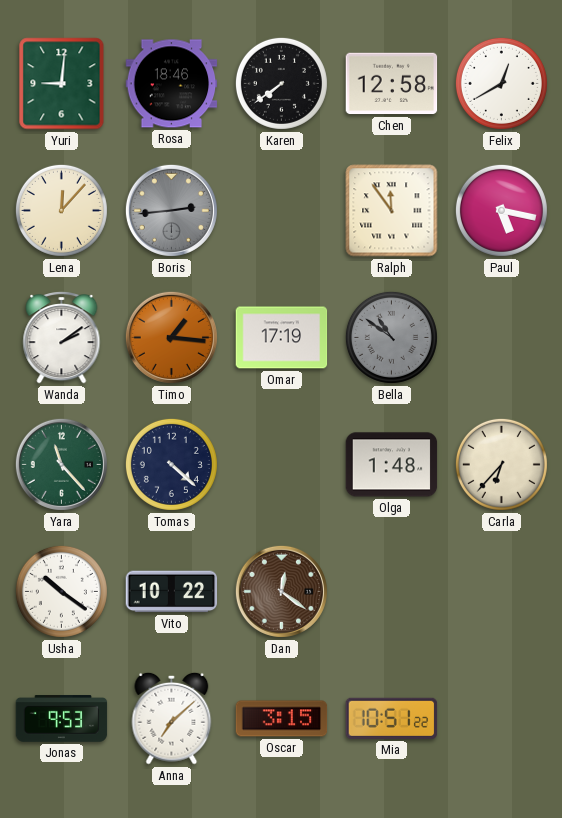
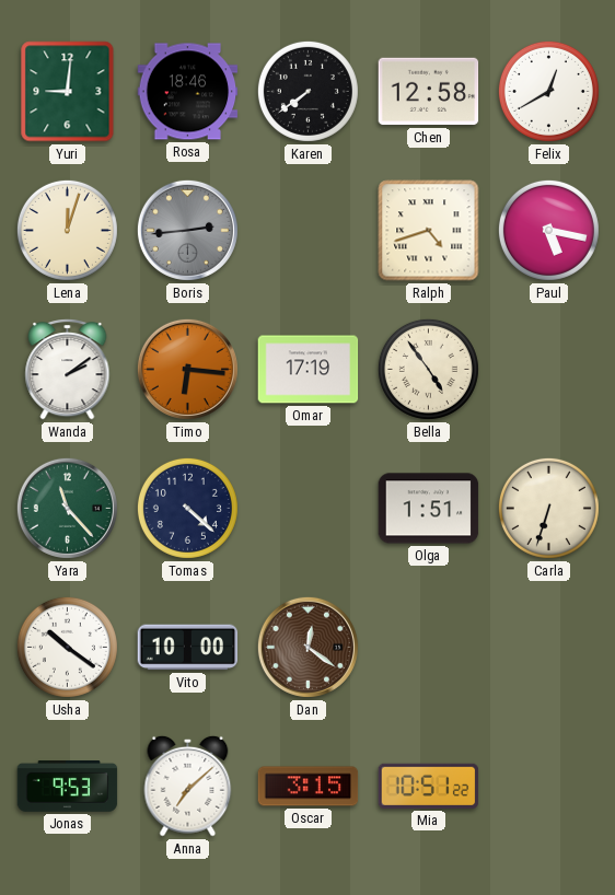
Lena: 12:07 -> 12:03
Ralph: 11:54 -> 4:42
Timo: 1:16 -> 6:16
Bella: 10:51 -> 4:54
Bella dial: grey -> cream
Olga: 1:48 -> 1:51
Carla: 6:37 -> 6:33
Vito: 10:22 -> 10:00
